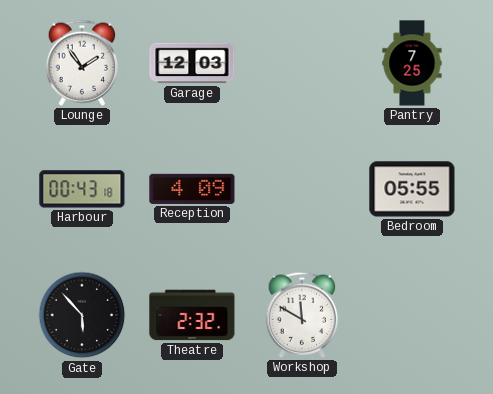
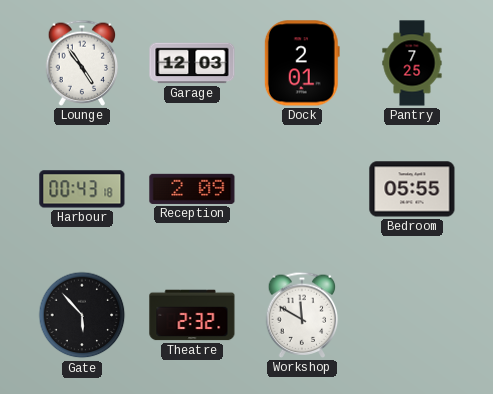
Lounge: 1:54 -> 4:54
Dock: none -> 2:01
Reception: 4:09 -> 2:09
